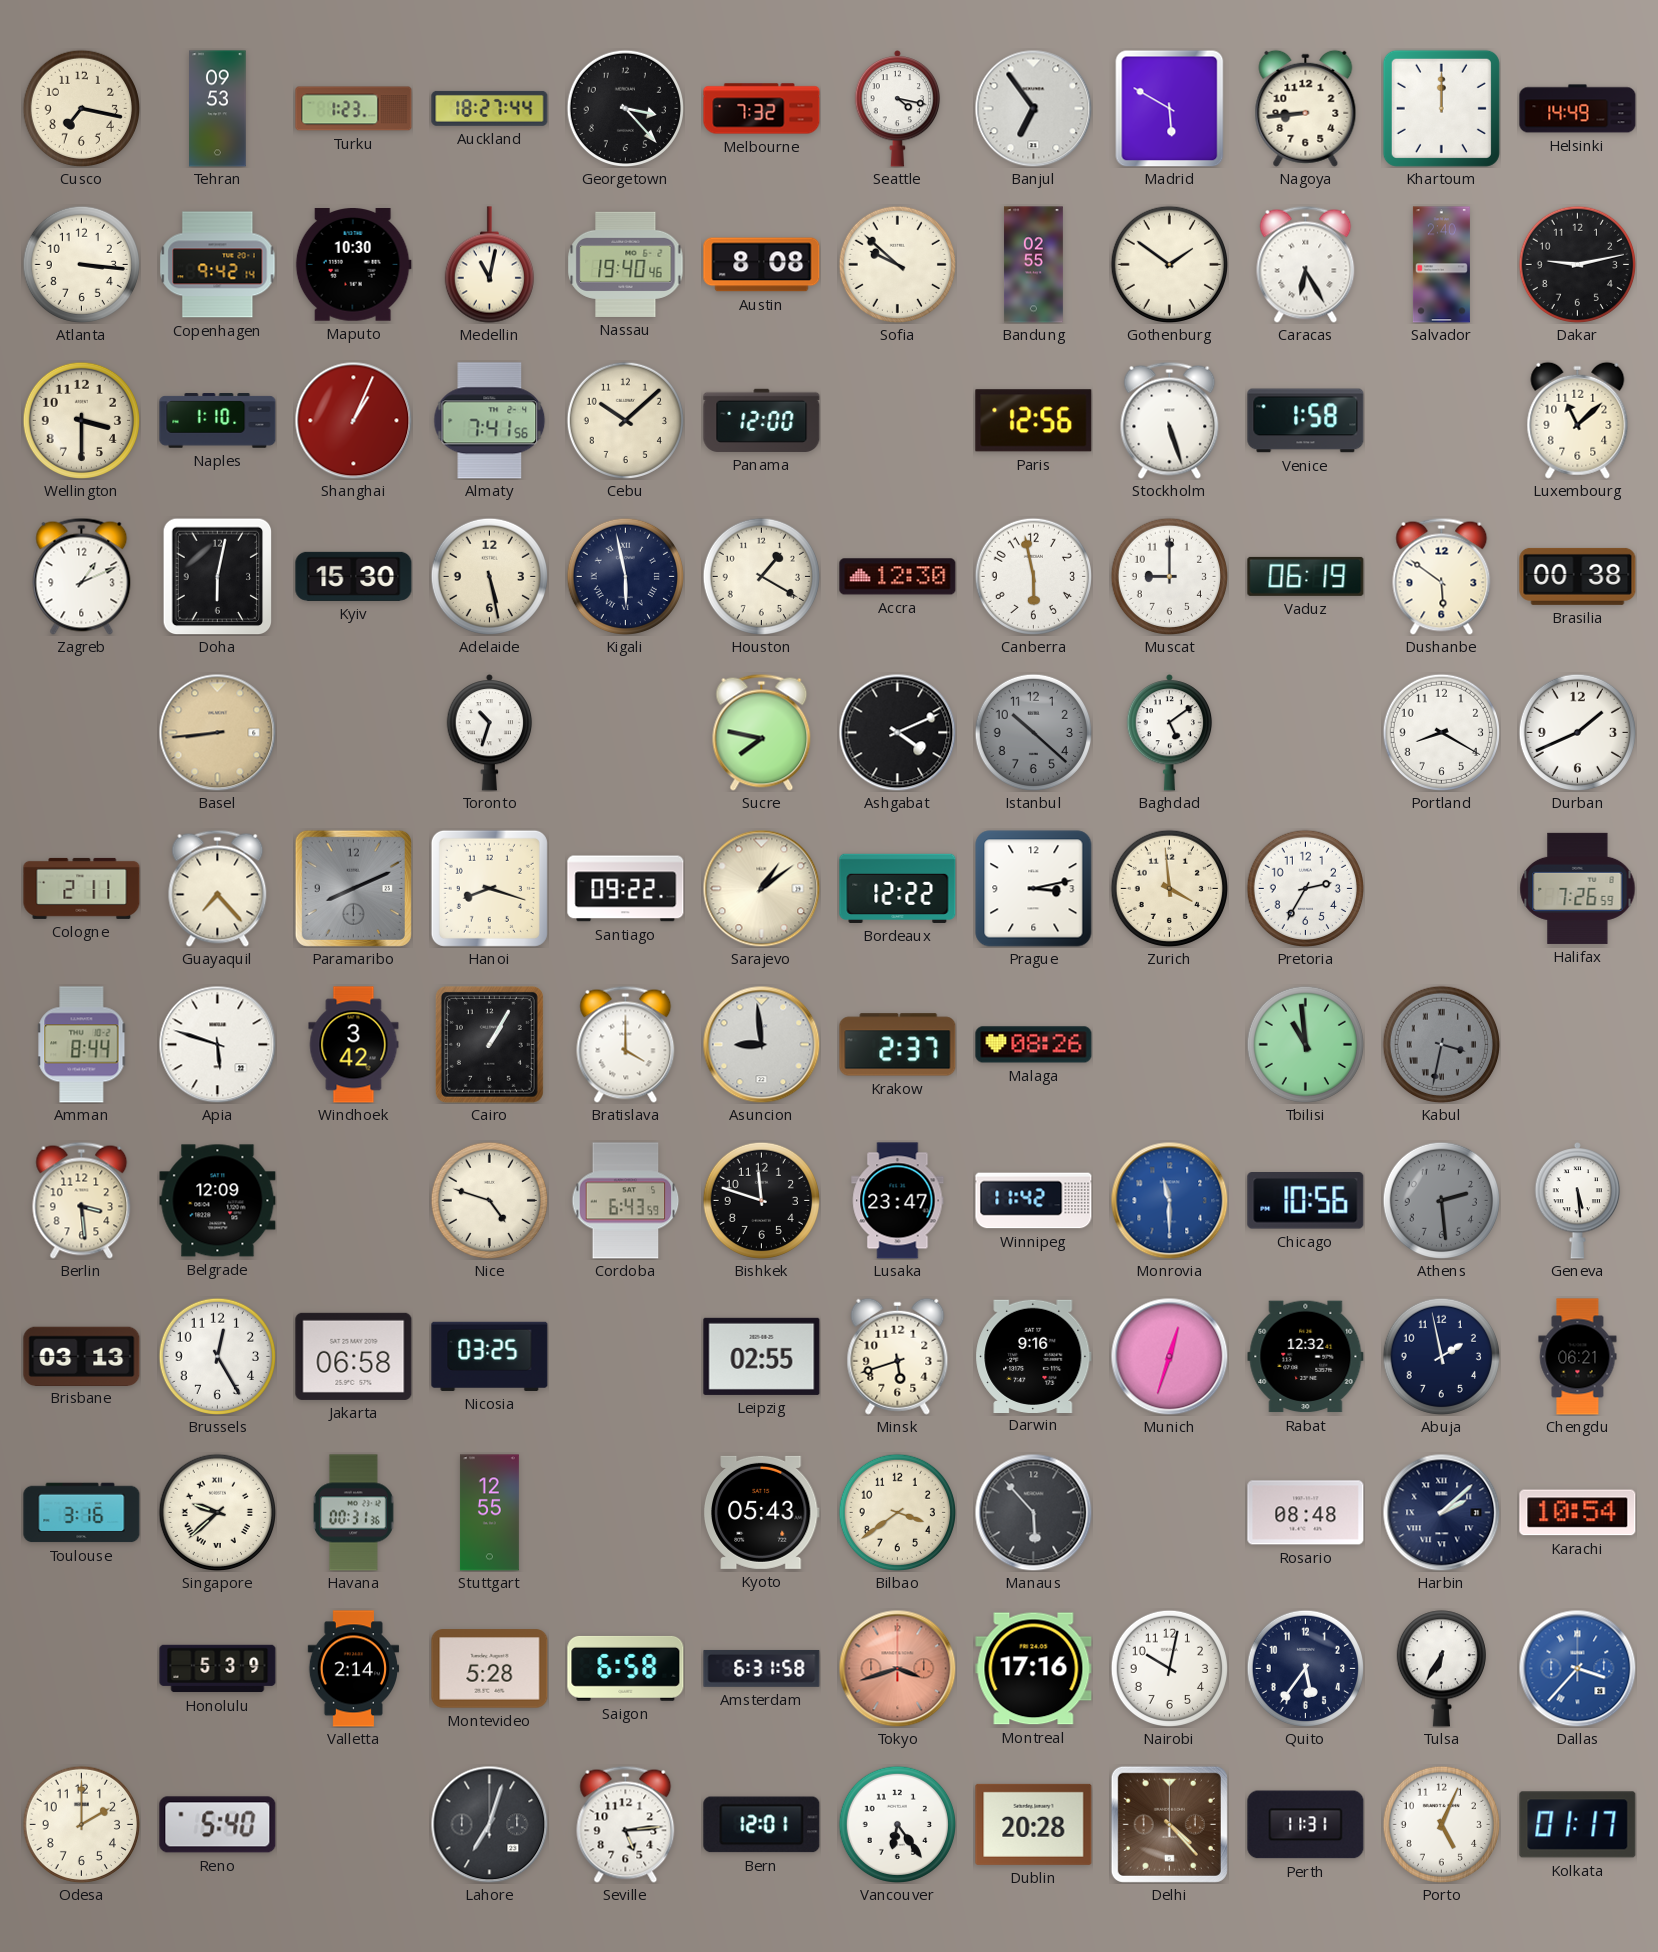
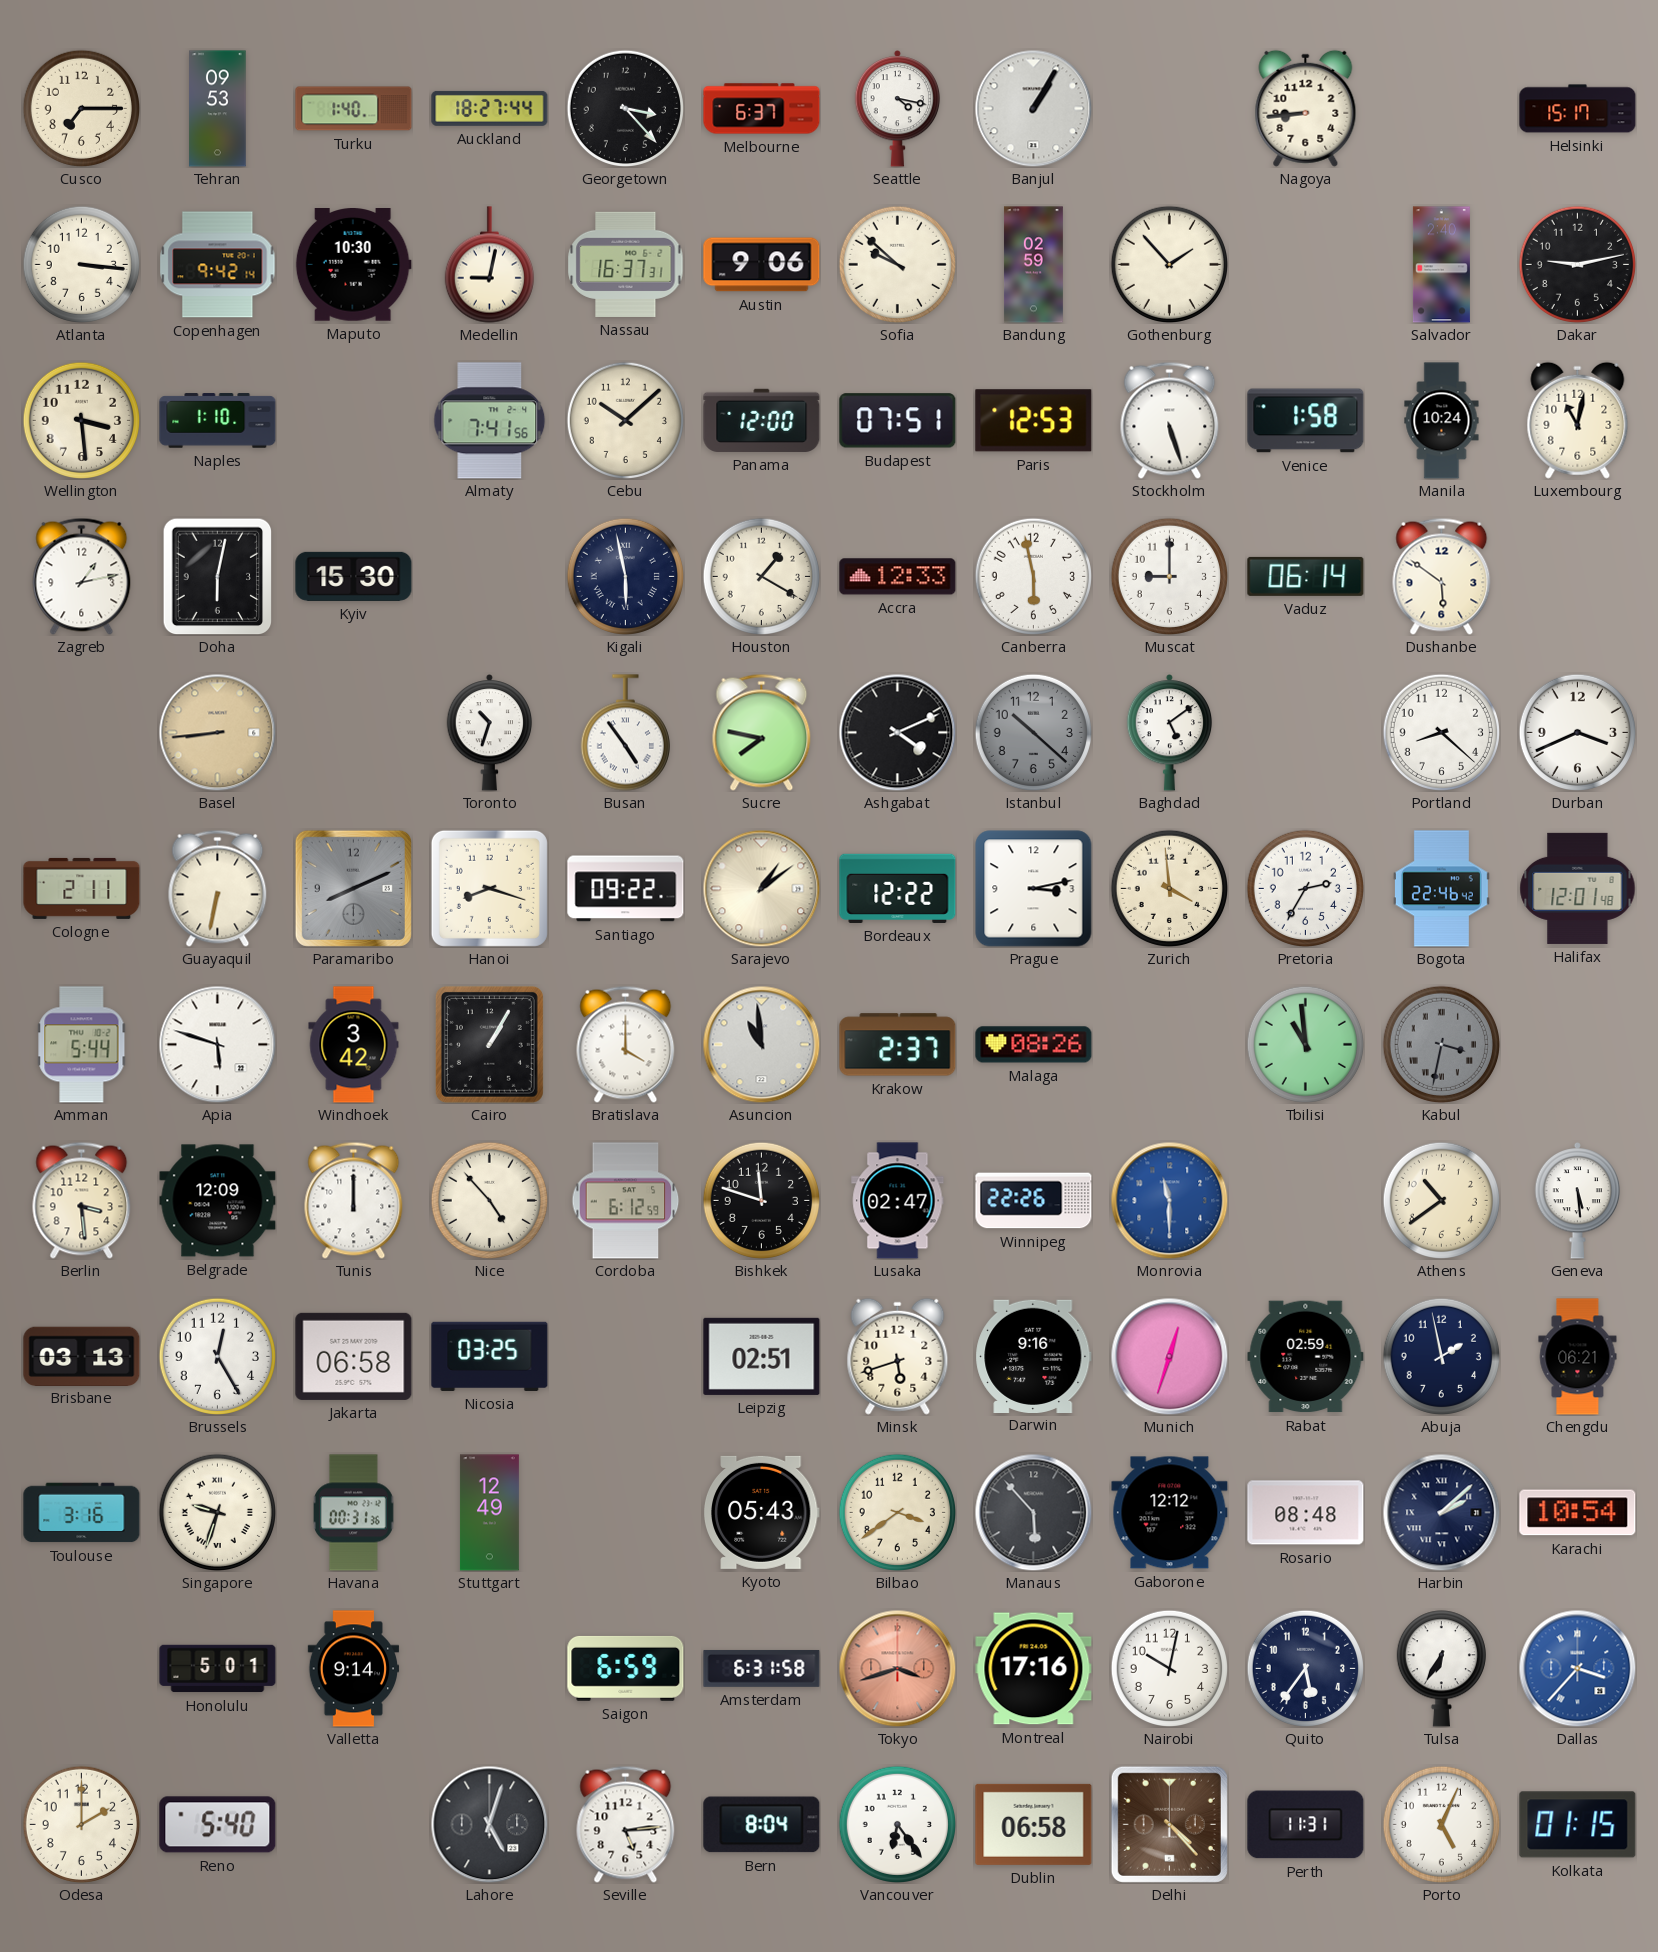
Cusco: 7:17 -> 7:15
Turku: 1:23 -> 1:40
Melbourne: 7:32 -> 6:37
Banjul: 6:54 -> 1:05
Madrid: 5:50 -> none
Khartoum: 12:00 -> none
Helsinki: 14:49 -> 15:17
Medellin: 11:02 -> 9:02
Nassau: 19:40 -> 16:37
Austin: 8:08 -> 9:06
Bandung: 02:55 -> 02:59
Gothenburg: 1:51 -> 1:53
Caracas: 6:25 -> none
Wellington: 3:30 -> 3:29
Shanghai: 1:04 -> none
Budapest: none -> 07:51
Paris: 12:56 -> 12:53
Manila: none -> 10:24
Luxembourg: 11:08 -> 11:02
Zagreb: 1:11 -> 1:13
Adelaide: 5:28 -> none
Accra: 12:30 -> 12:33
Vaduz: 06:19 -> 06:14
Brasilia: 00:38 -> none
Busan: none -> 4:54
Portland: 8:20 -> 8:22
Durban: 1:41 -> 3:41
Guayaquil: 7:23 -> 6:32
Bogota: none -> 22:46
Halifax: 7:26 -> 12:01
Amman: 8:44 -> 5:44
Asuncion: 8:59 -> 10:59
Tunis: none -> 12:00
Nice: 4:48 -> 4:53
Cordoba: 6:43 -> 6:12
Lusaka: 23:47 -> 02:47
Winnipeg: 11:42 -> 22:26
Chicago: 10:56 -> none
Athens: 2:29 -> 10:39
Athens dial: grey -> cream
Leipzig: 02:55 -> 02:51
Rabat: 12:32 -> 02:59
Singapore: 9:38 -> 9:33
Stuttgart: 12:55 -> 12:49
Gaborone: none -> 12:12
Honolulu: 5:39 -> 5:01
Valletta: 2:14 -> 9:14
Montevideo: 5:28 -> none
Saigon: 6:58 -> 6:59
Lahore: 7:03 -> 5:03
Bern: 12:01 -> 8:04
Dublin: 20:28 -> 06:58
Kolkata: 01:17 -> 01:15
